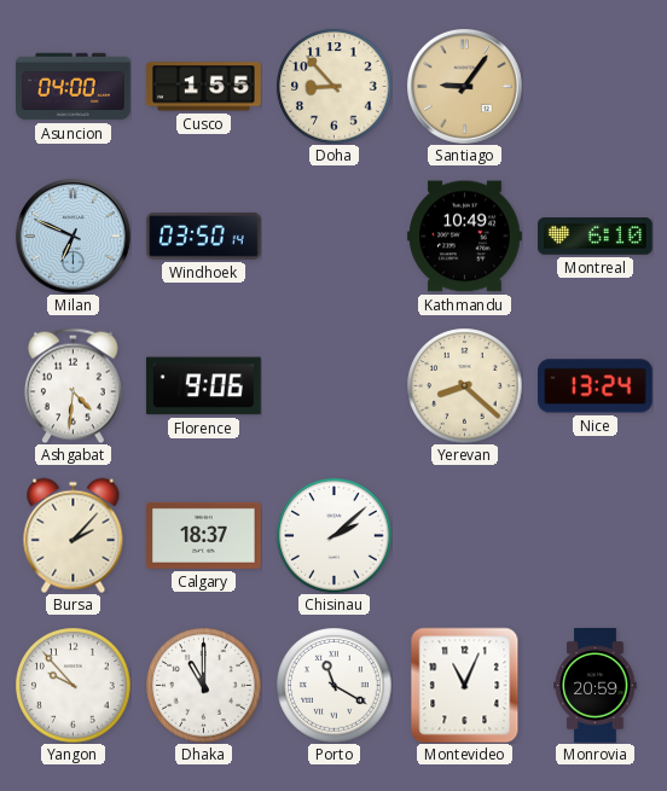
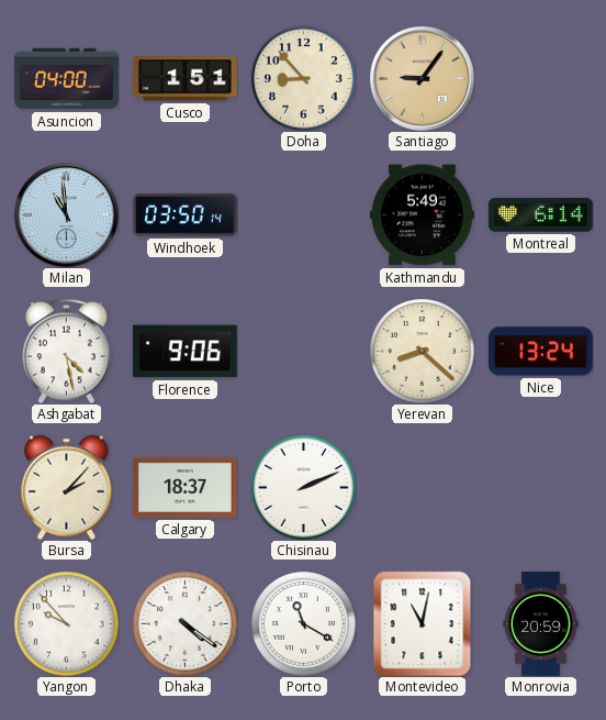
Cusco: 1:55 -> 1:51
Milan: 6:49 -> 10:59
Kathmandu: 10:49 -> 5:49
Montreal: 6:10 -> 6:14
Ashgabat: 4:31 -> 4:28
Chisinau: 2:08 -> 2:11
Dhaka: 11:00 -> 4:21
Montevideo: 11:04 -> 11:02
